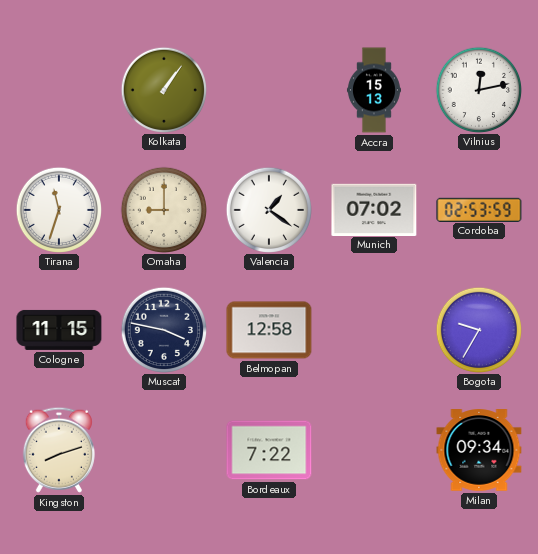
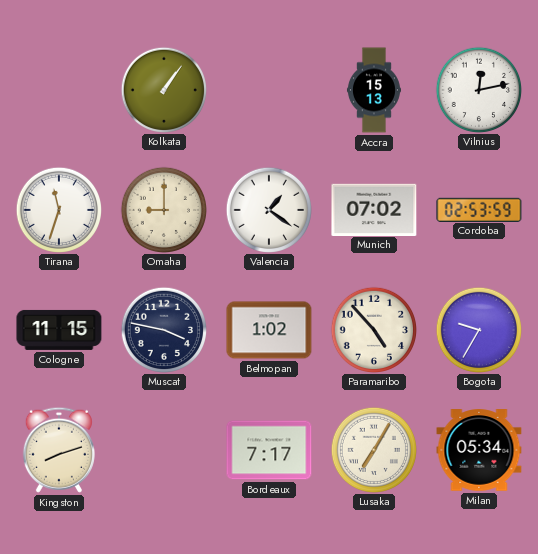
Belmopan: 12:58 -> 1:02
Paramaribo: none -> 4:53
Bordeaux: 7:22 -> 7:17
Lusaka: none -> 7:05
Milan: 09:34 -> 05:34
